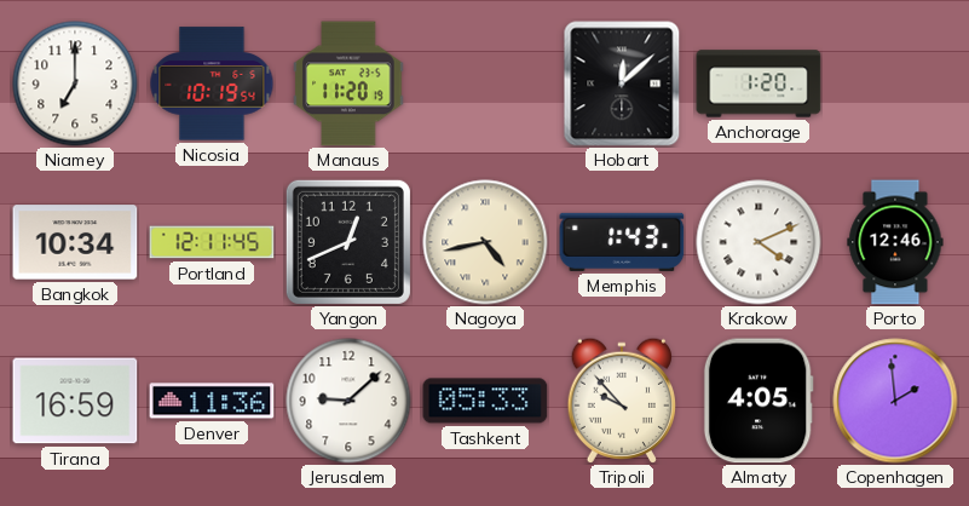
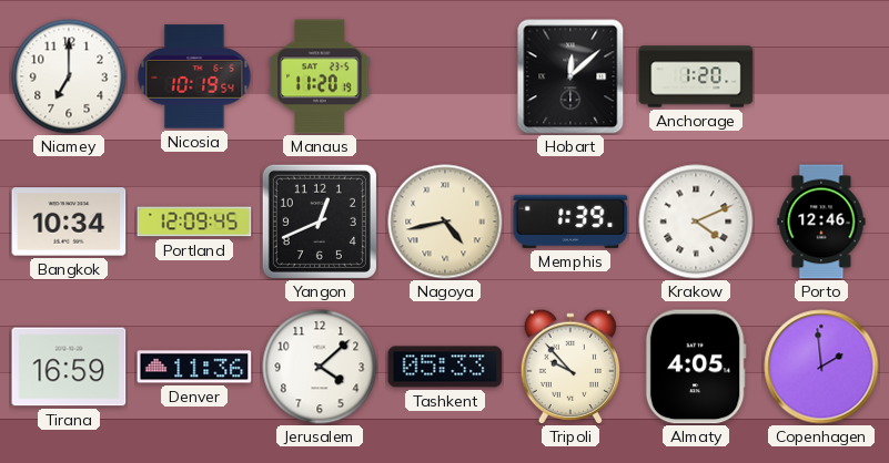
Portland: 12:11 -> 12:09
Memphis: 1:43 -> 1:39
Jerusalem: 9:08 -> 4:08
